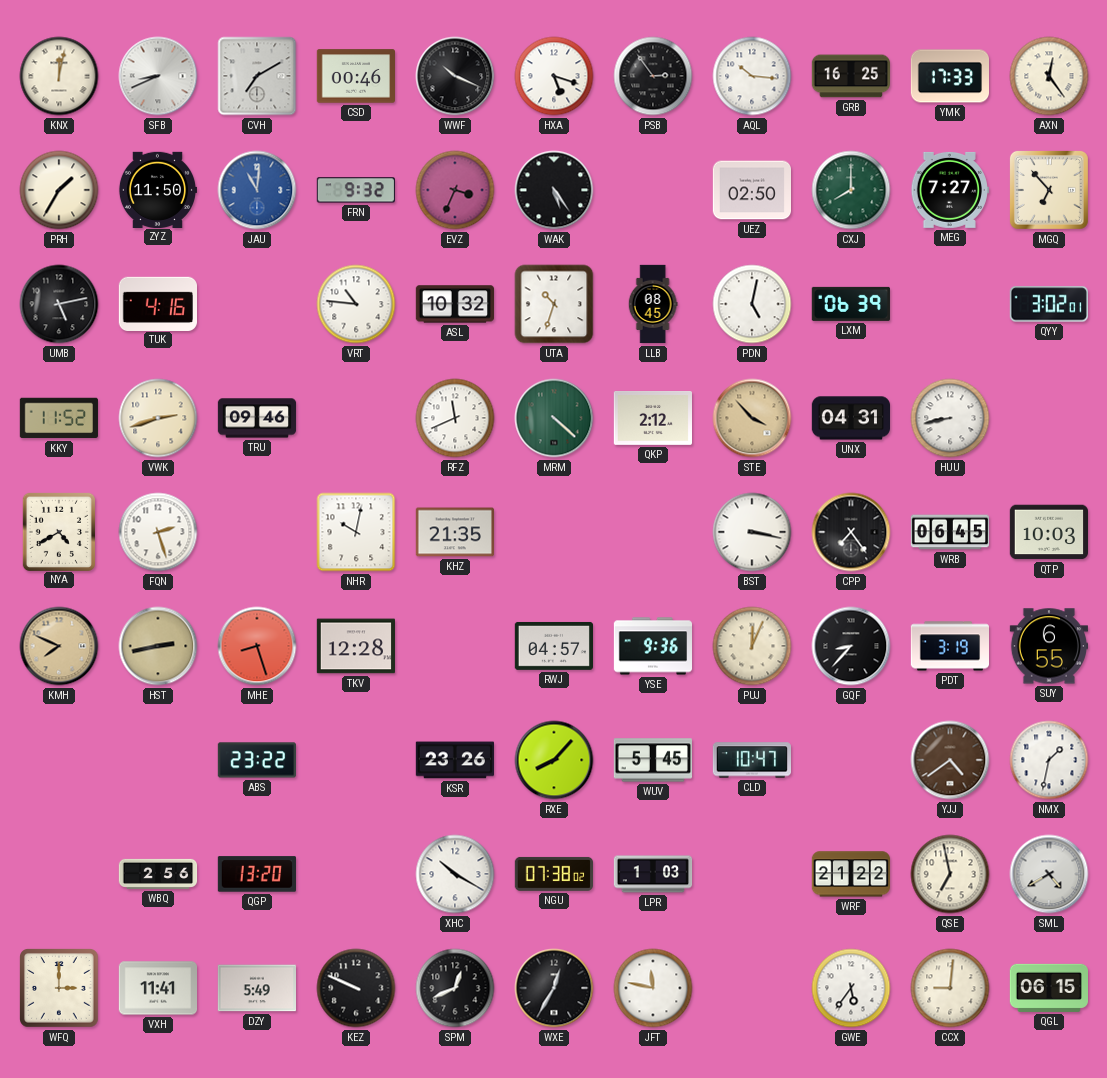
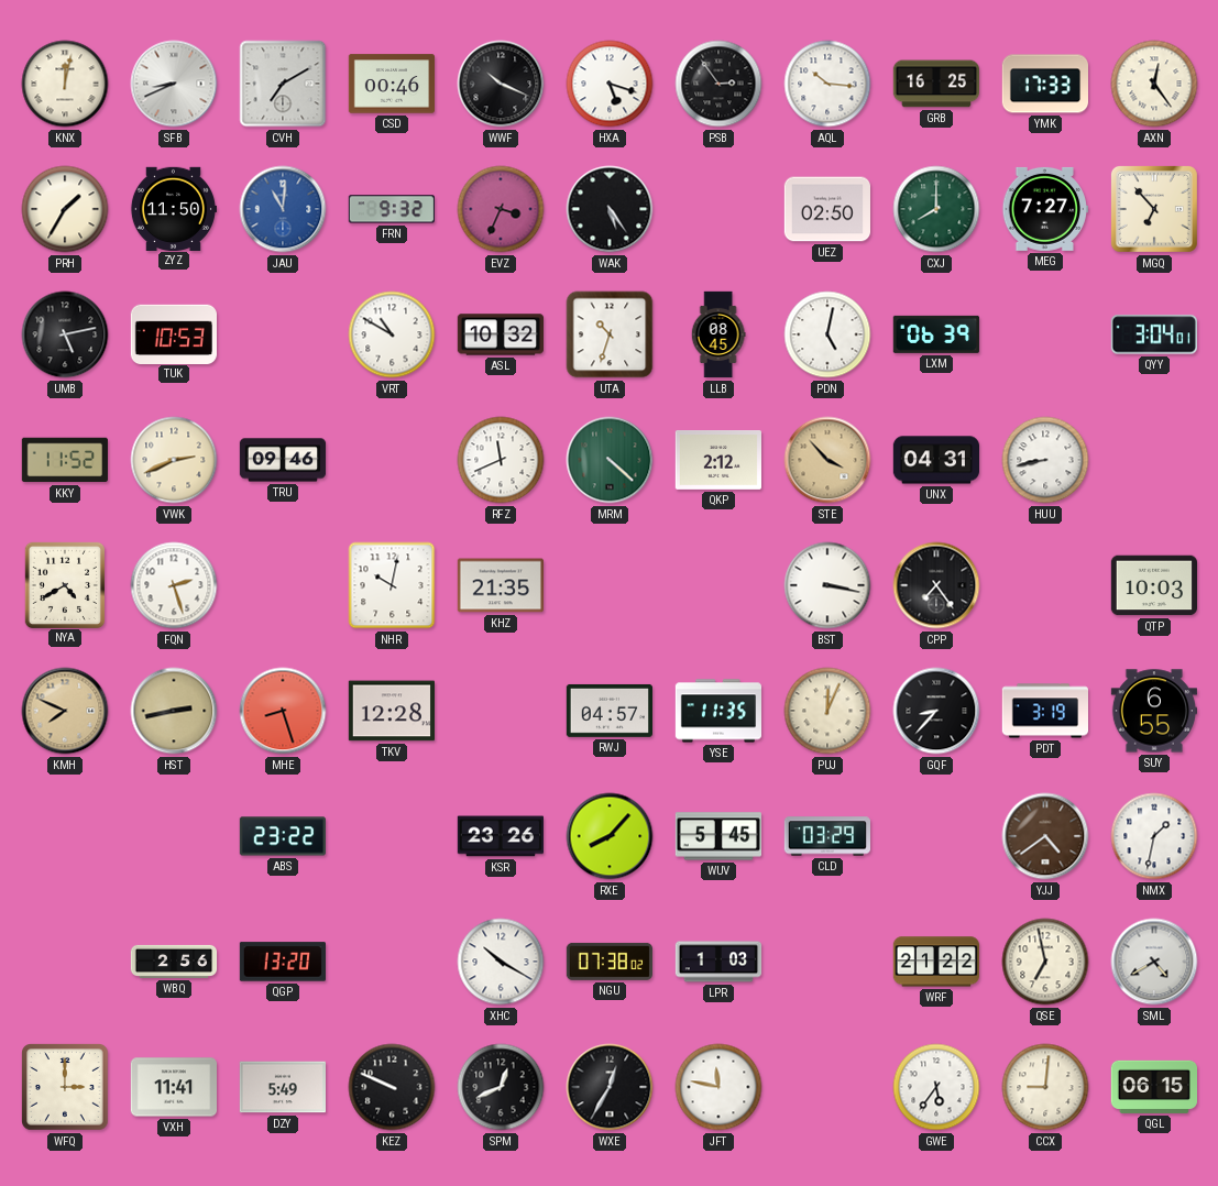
TUK: 4:16 -> 10:53
VRT: 10:46 -> 10:50
QYY: 3:02 -> 3:04
VWK: 2:42 -> 2:41
WRB: 06:45 -> none
YSE: 9:36 -> 11:35
CLD: 10:47 -> 03:29
